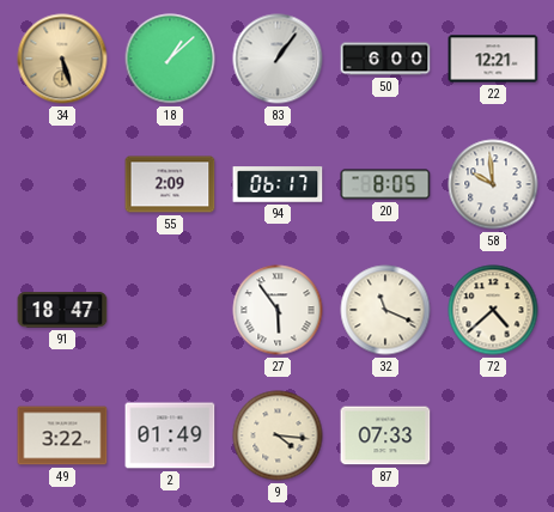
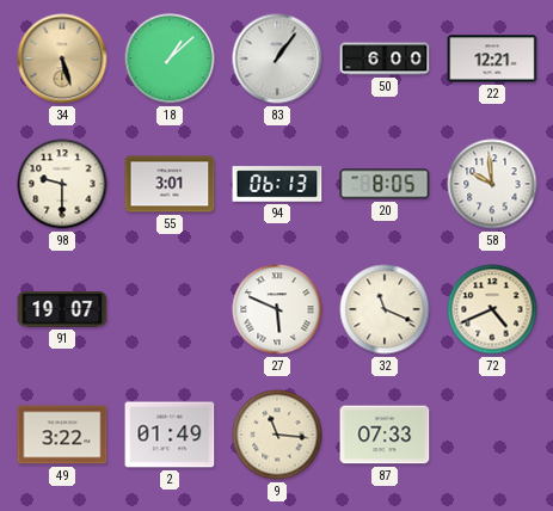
98: none -> 9:30
55: 2:09 -> 3:01
94: 06:17 -> 06:13
91: 18:47 -> 19:07
27: 5:54 -> 5:49
72: 4:38 -> 4:41
9: 4:16 -> 11:16
